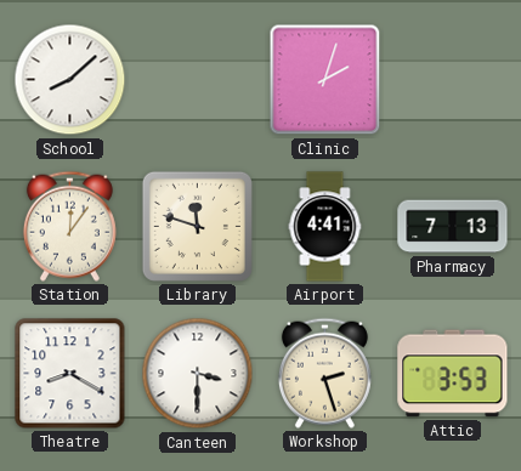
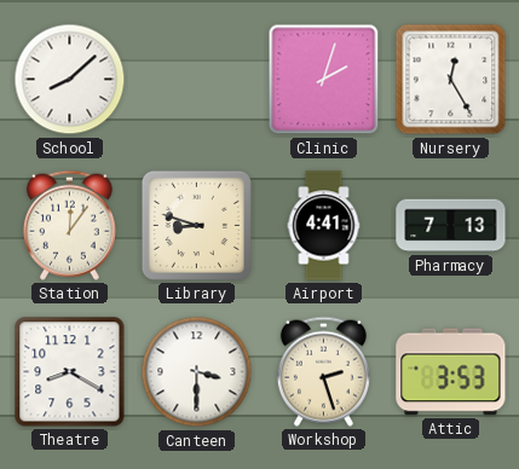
Nursery: none -> 12:25
Library: 11:48 -> 8:48
